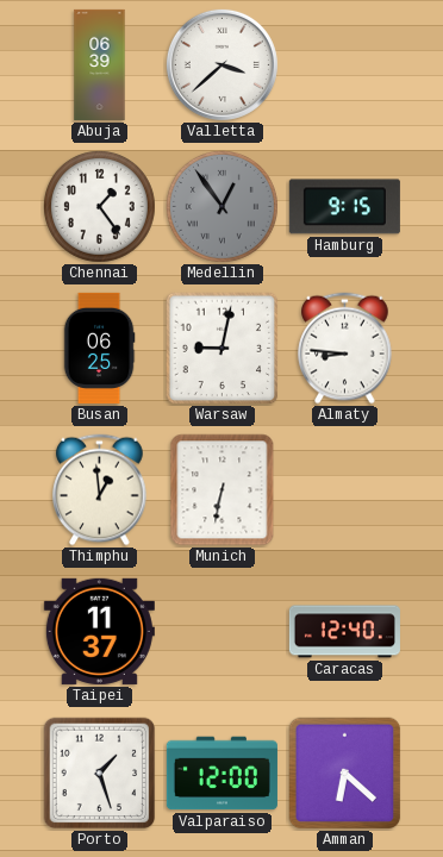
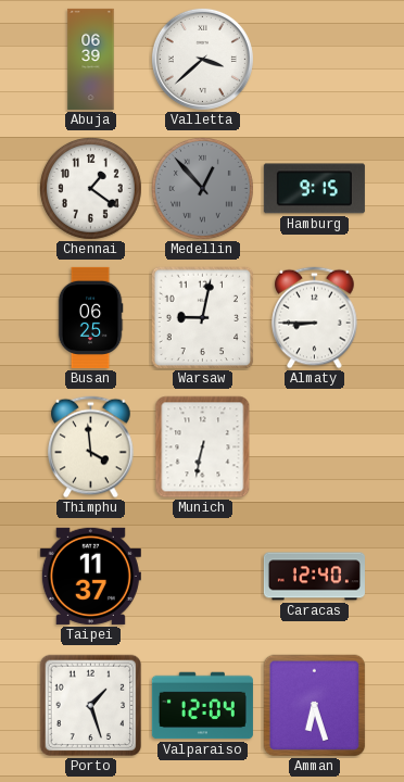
Chennai: 1:24 -> 1:21
Medellin: 12:54 -> 12:53
Almaty: 8:46 -> 8:45
Thimphu: 12:59 -> 3:59
Valparaiso: 12:00 -> 12:04
Amman: 6:22 -> 6:27
